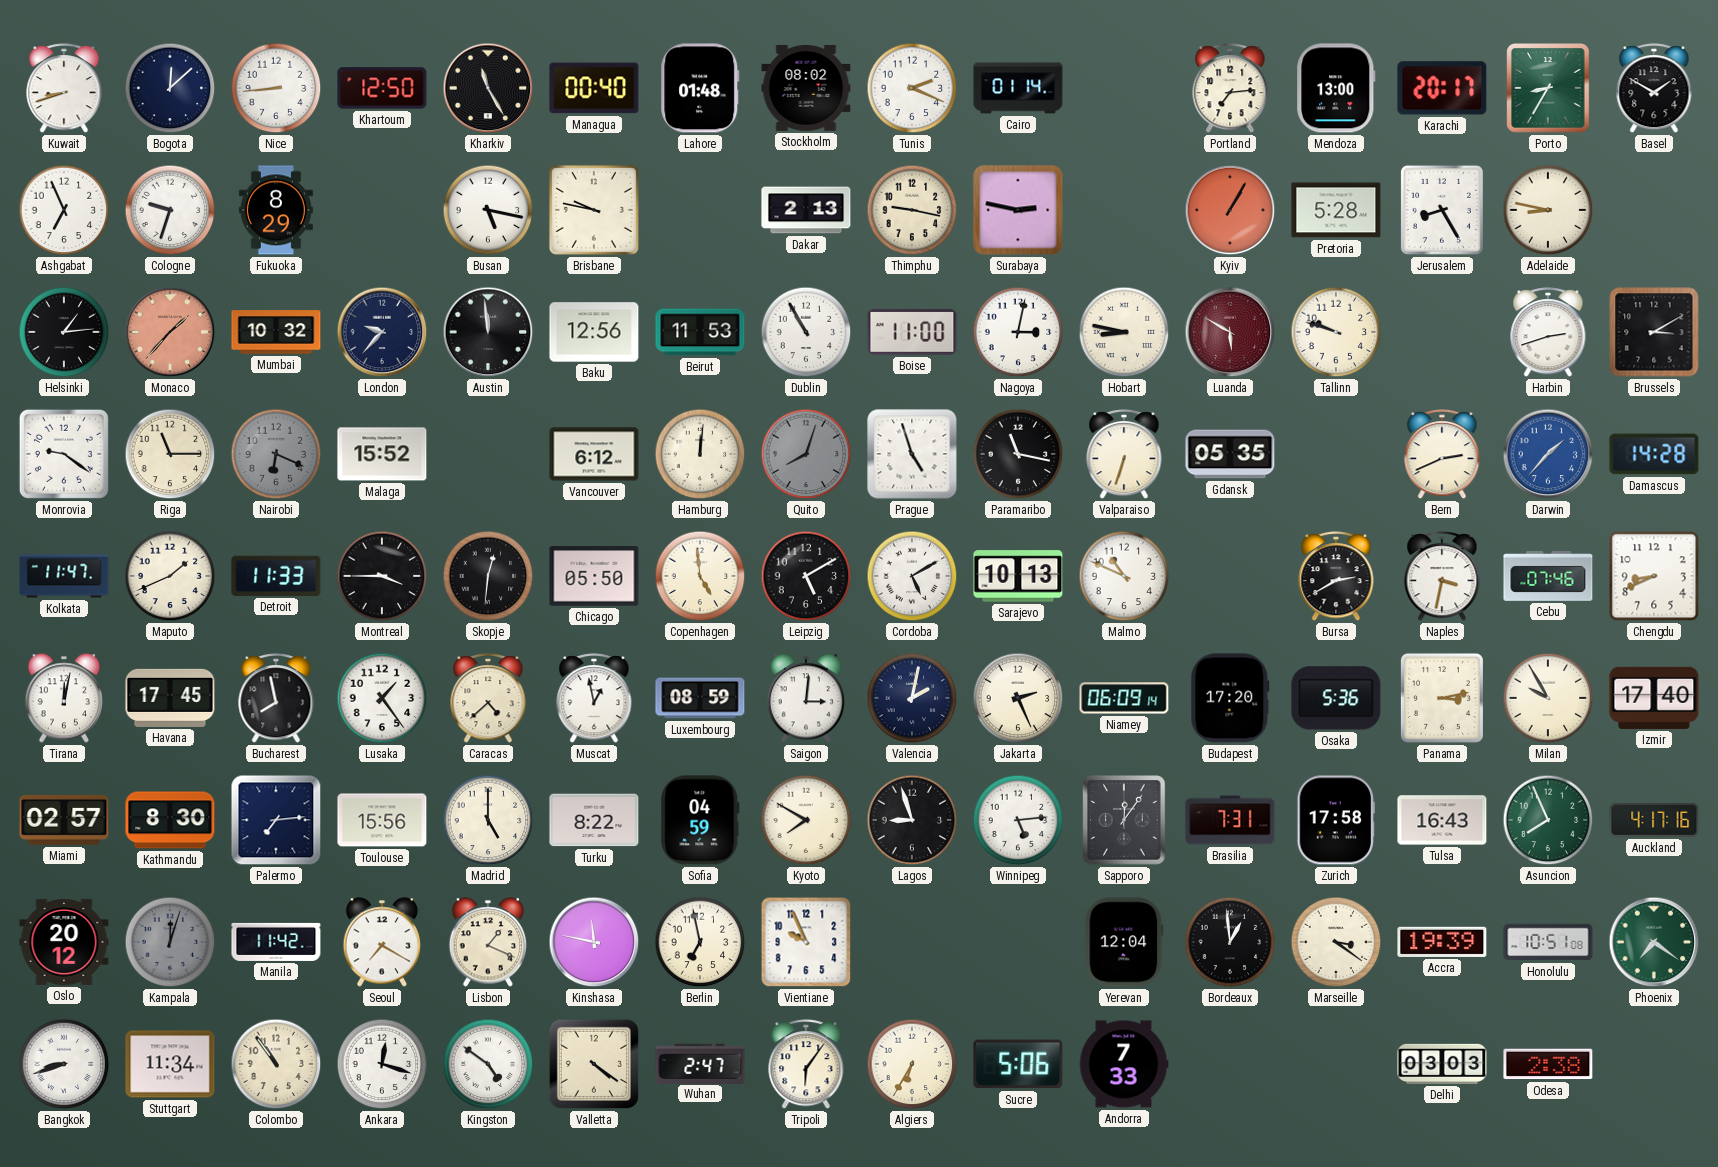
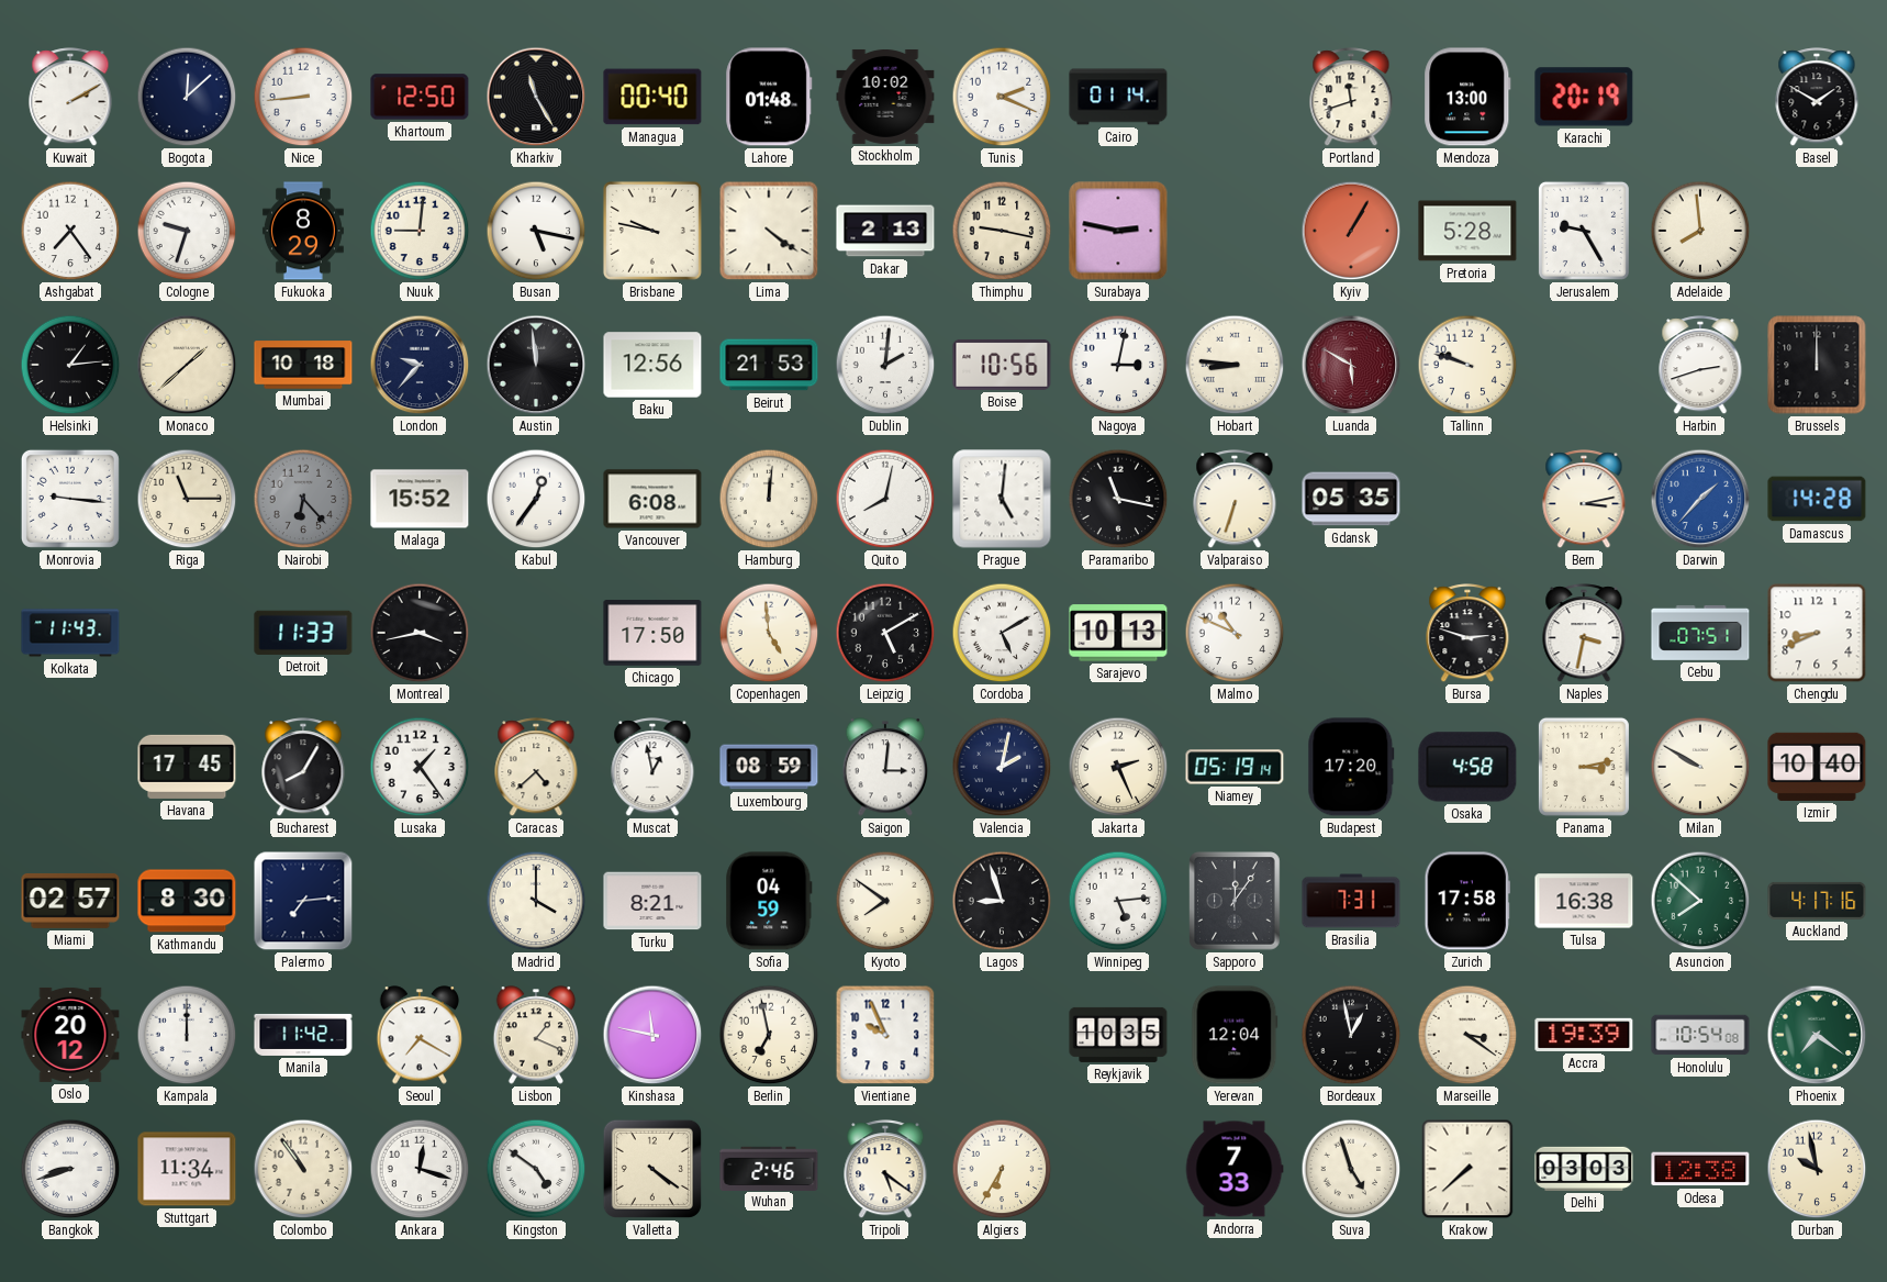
Kuwait: 8:42 -> 2:10
Stockholm: 08:02 -> 10:02
Portland: 7:14 -> 11:42
Karachi: 20:17 -> 20:19
Porto: 8:35 -> none
Ashgabat: 6:56 -> 7:24
Nuuk: none -> 9:01
Lima: none -> 4:21
Jerusalem: 8:25 -> 9:25
Adelaide: 8:47 -> 7:59
Monaco: 1:37 -> 1:38
Monaco dial: salmon -> cream
Mumbai: 10:32 -> 10:18
Beirut: 11:53 -> 21:53
Dublin: 10:55 -> 2:01
Boise: 11:00 -> 10:56
Hobart: 8:47 -> 8:46
Brussels: 3:10 -> 12:00
Monrovia: 9:21 -> 9:16
Nairobi: 6:19 -> 6:23
Kabul: none -> 12:36
Vancouver: 6:12 -> 6:08
Quito: 8:03 -> 8:02
Quito dial: grey -> white
Prague: 4:57 -> 5:01
Bern: 2:41 -> 3:13
Kolkata: 11:47 -> 11:43
Maputo: 1:41 -> none
Montreal: 3:45 -> 3:43
Skopje: 12:31 -> none
Chicago: 05:50 -> 17:50
Bursa: 2:40 -> 2:48
Cebu: 07:46 -> 07:51
Tirana: 12:02 -> none
Bucharest: 7:58 -> 8:05
Niamey: 06:09 -> 05:19
Osaka: 5:36 -> 4:58
Milan: 9:55 -> 9:50
Izmir: 17:40 -> 10:40
Toulouse: 15:56 -> none
Madrid: 5:00 -> 4:00
Turku: 8:22 -> 8:21
Kyoto: 7:50 -> 7:51
Tulsa: 16:43 -> 16:38
Asuncion: 7:56 -> 7:52
Kampala: 12:03 -> 12:00
Kampala dial: grey -> white
Reykjavik: none -> 10:35
Bordeaux: 12:59 -> 12:58
Honolulu: 10:51 -> 10:54
Wuhan: 2:47 -> 2:46
Tripoli: 6:06 -> 5:21
Sucre: 5:06 -> none
Suva: none -> 4:57
Krakow: none -> 7:38
Odesa: 2:38 -> 12:38
Durban: none -> 9:58
